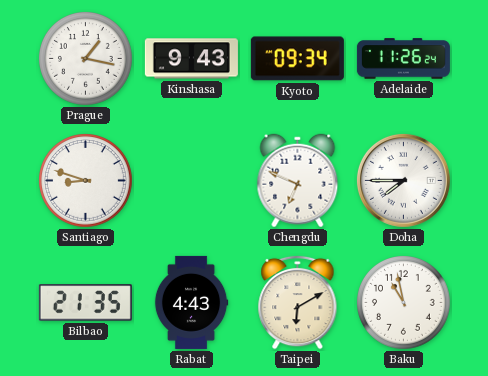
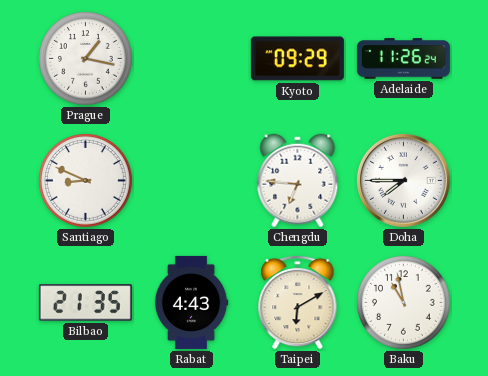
Kinshasa: 9:43 -> none
Kyoto: 09:34 -> 09:29
Santiago: 8:48 -> 8:49
Chengdu: 6:49 -> 6:46
